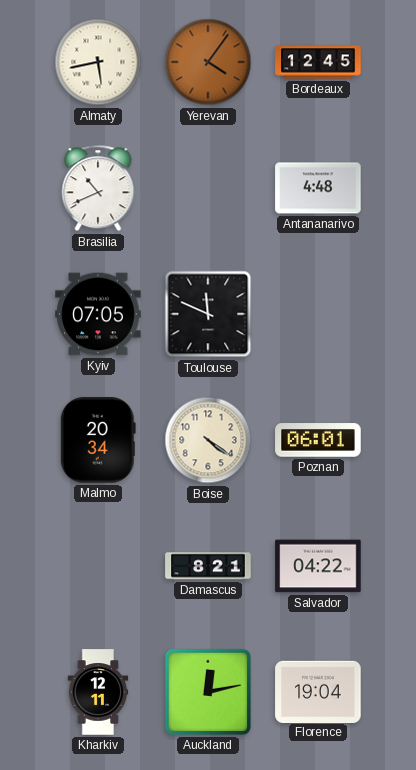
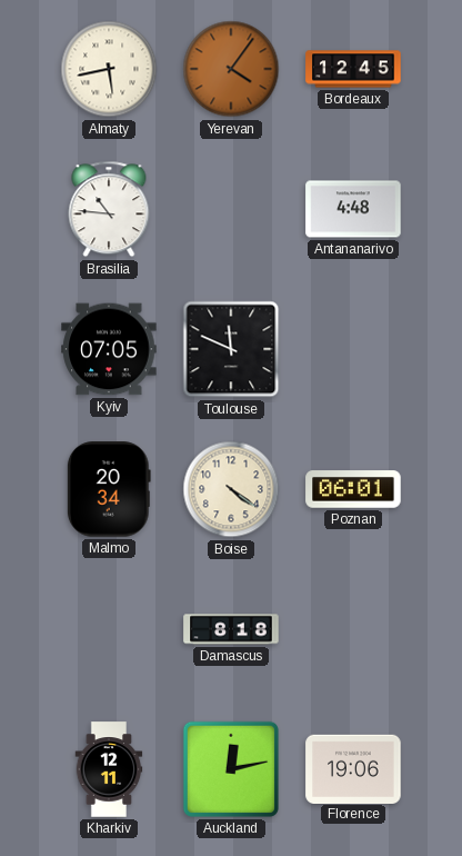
Brasilia: 10:41 -> 10:46
Damascus: 8:21 -> 8:18
Salvador: 04:22 -> none
Florence: 19:04 -> 19:06
